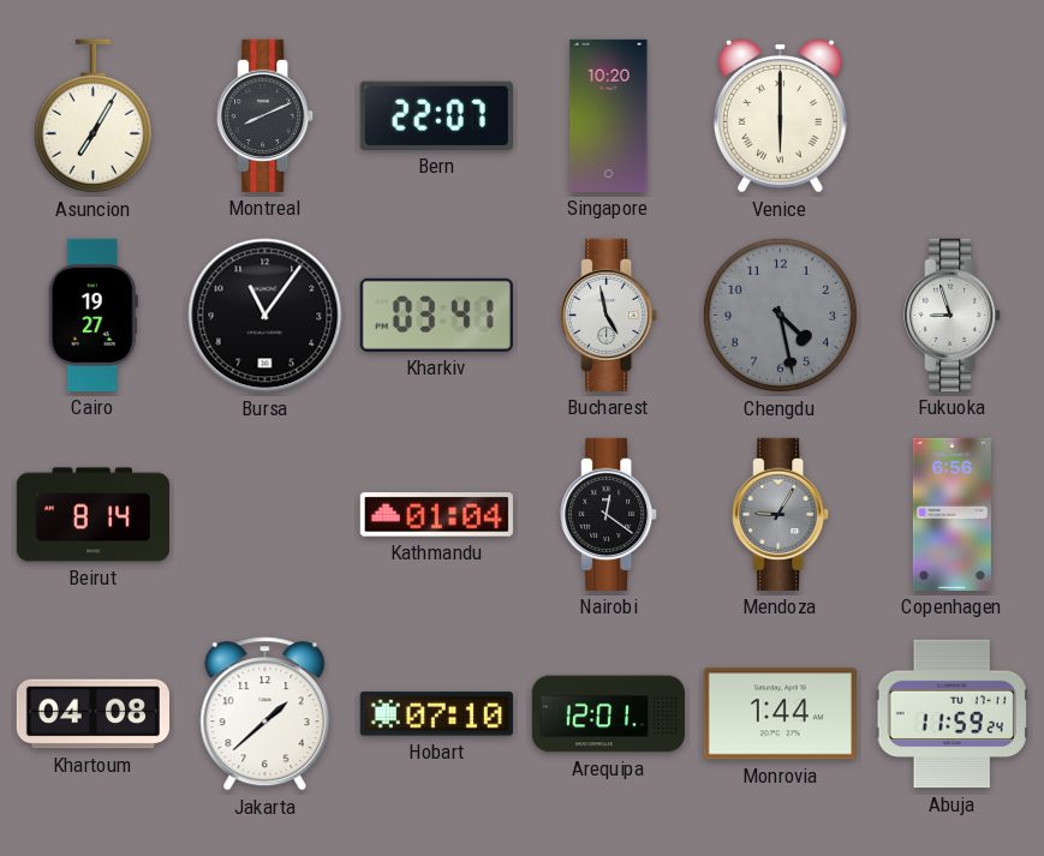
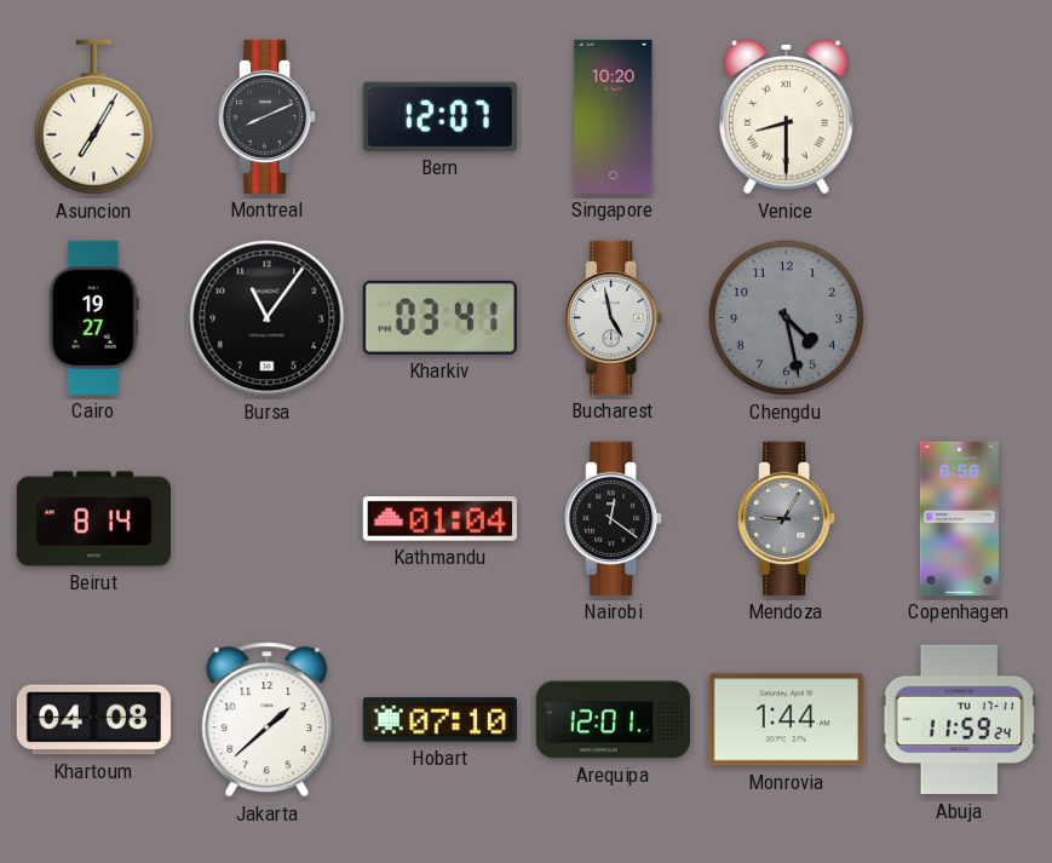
Bern: 22:07 -> 12:07
Venice: 6:00 -> 8:30
Fukuoka: 8:57 -> none
